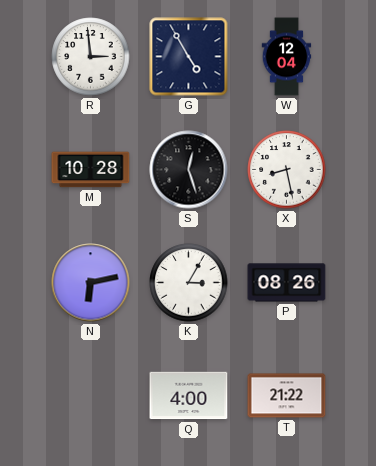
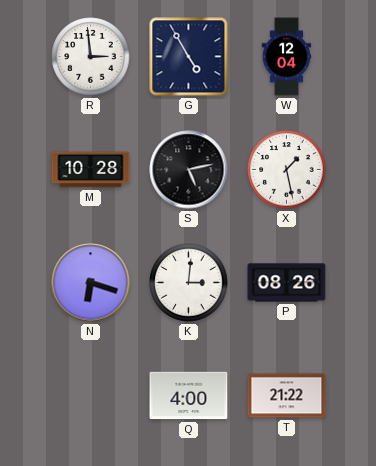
S: 12:27 -> 5:13
X: 8:28 -> 1:28
N: 6:13 -> 6:18
K: 3:05 -> 3:01
